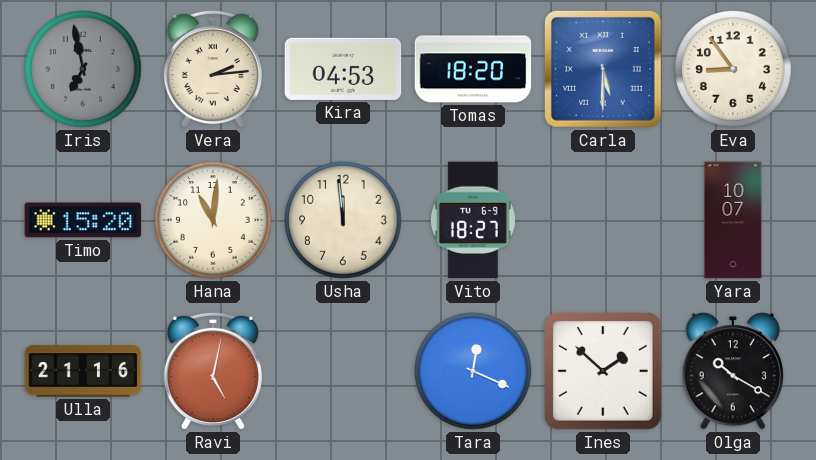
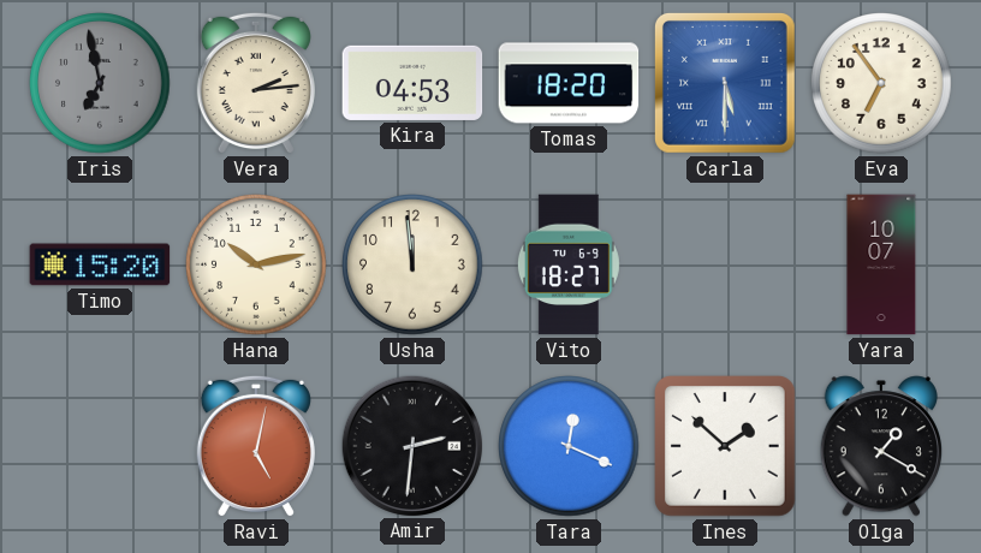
Eva: 8:54 -> 6:54
Hana: 11:01 -> 10:13
Ulla: 21:16 -> none
Amir: none -> 2:31
Olga: 10:20 -> 1:20
